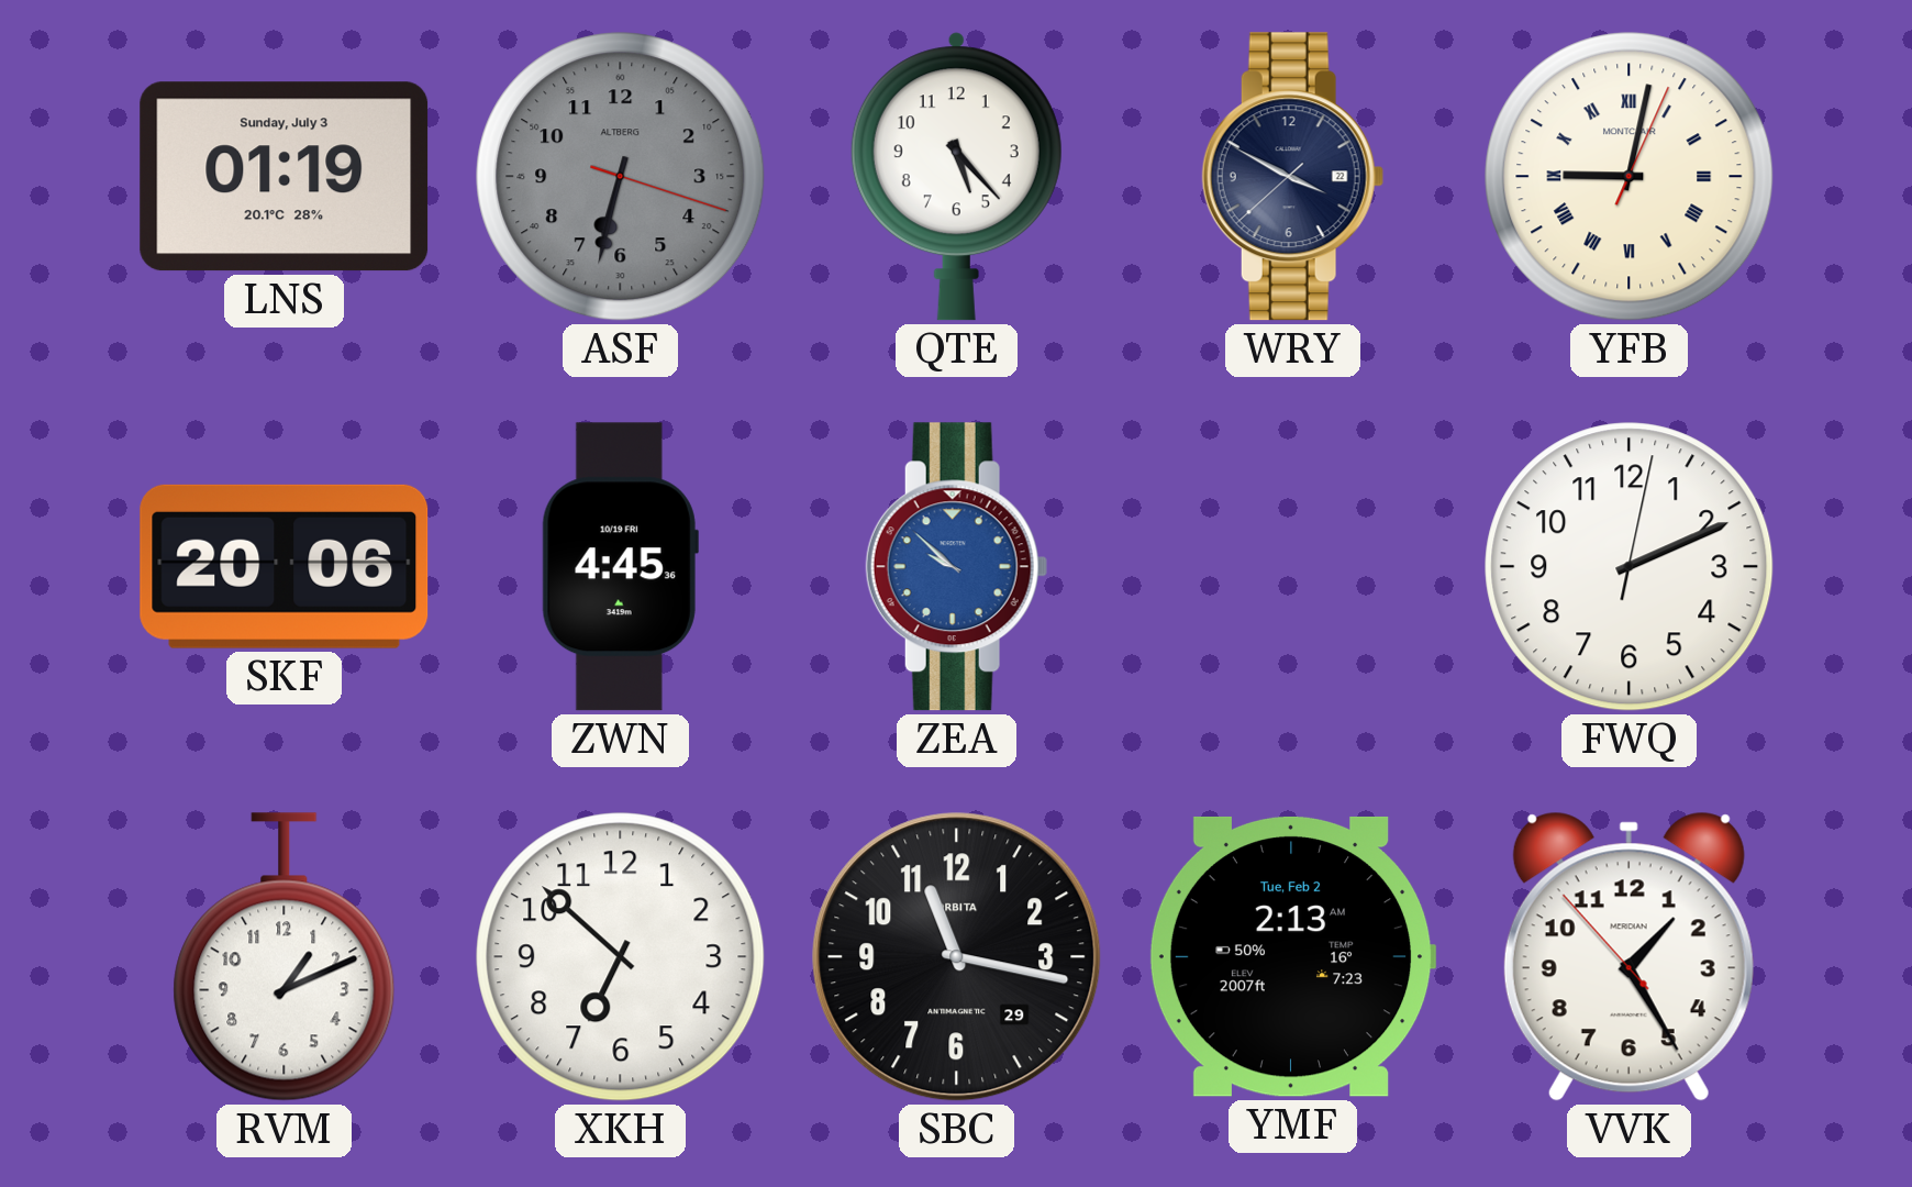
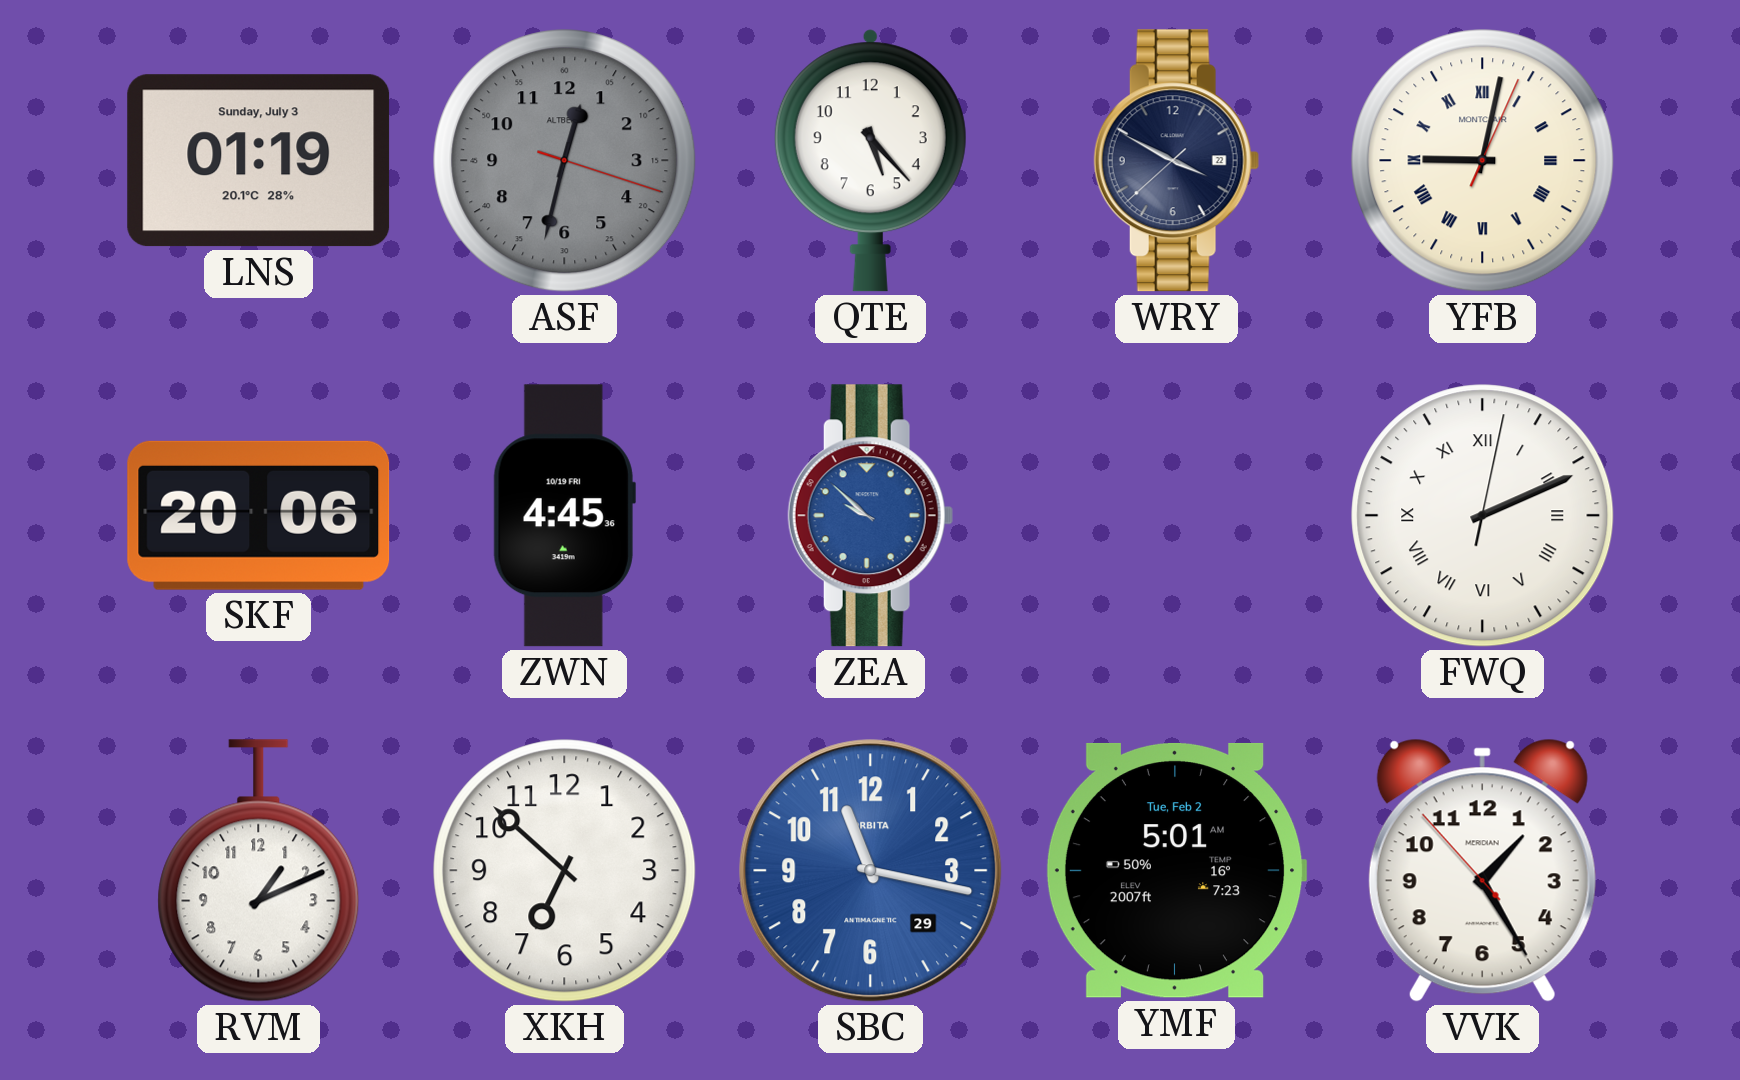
ASF: 6:32 -> 12:32
FWQ numerals: Arabic -> Roman
SBC dial: black -> blue
YMF: 2:13 -> 5:01
